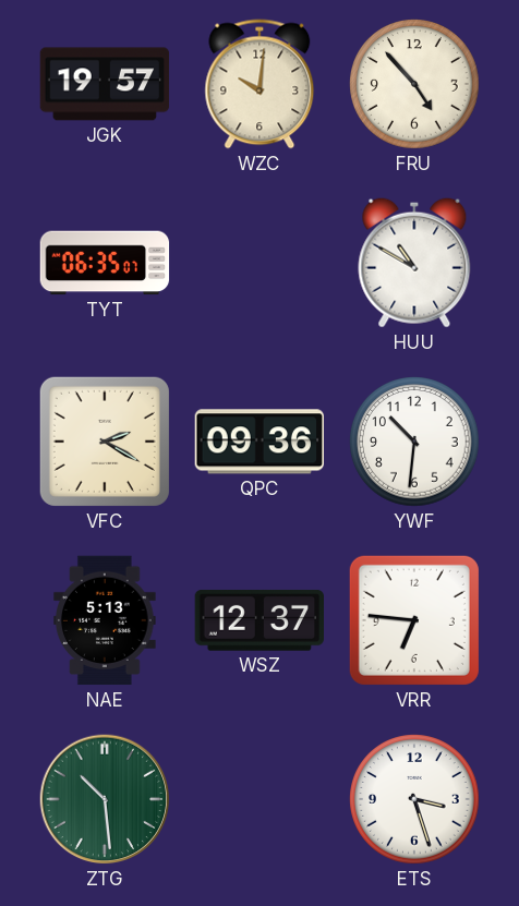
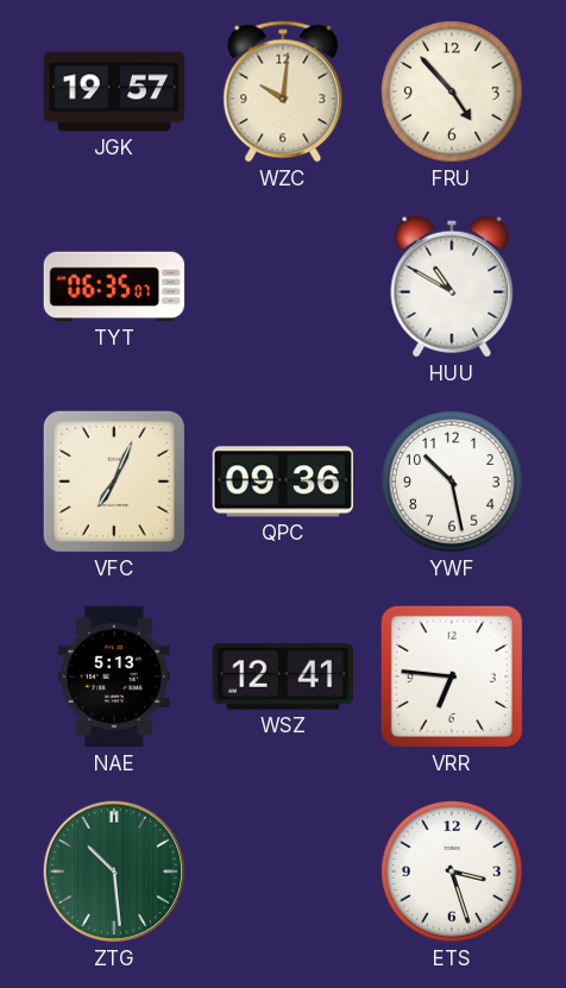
VFC: 2:20 -> 7:04
YWF: 10:31 -> 10:28
WSZ: 12:37 -> 12:41
